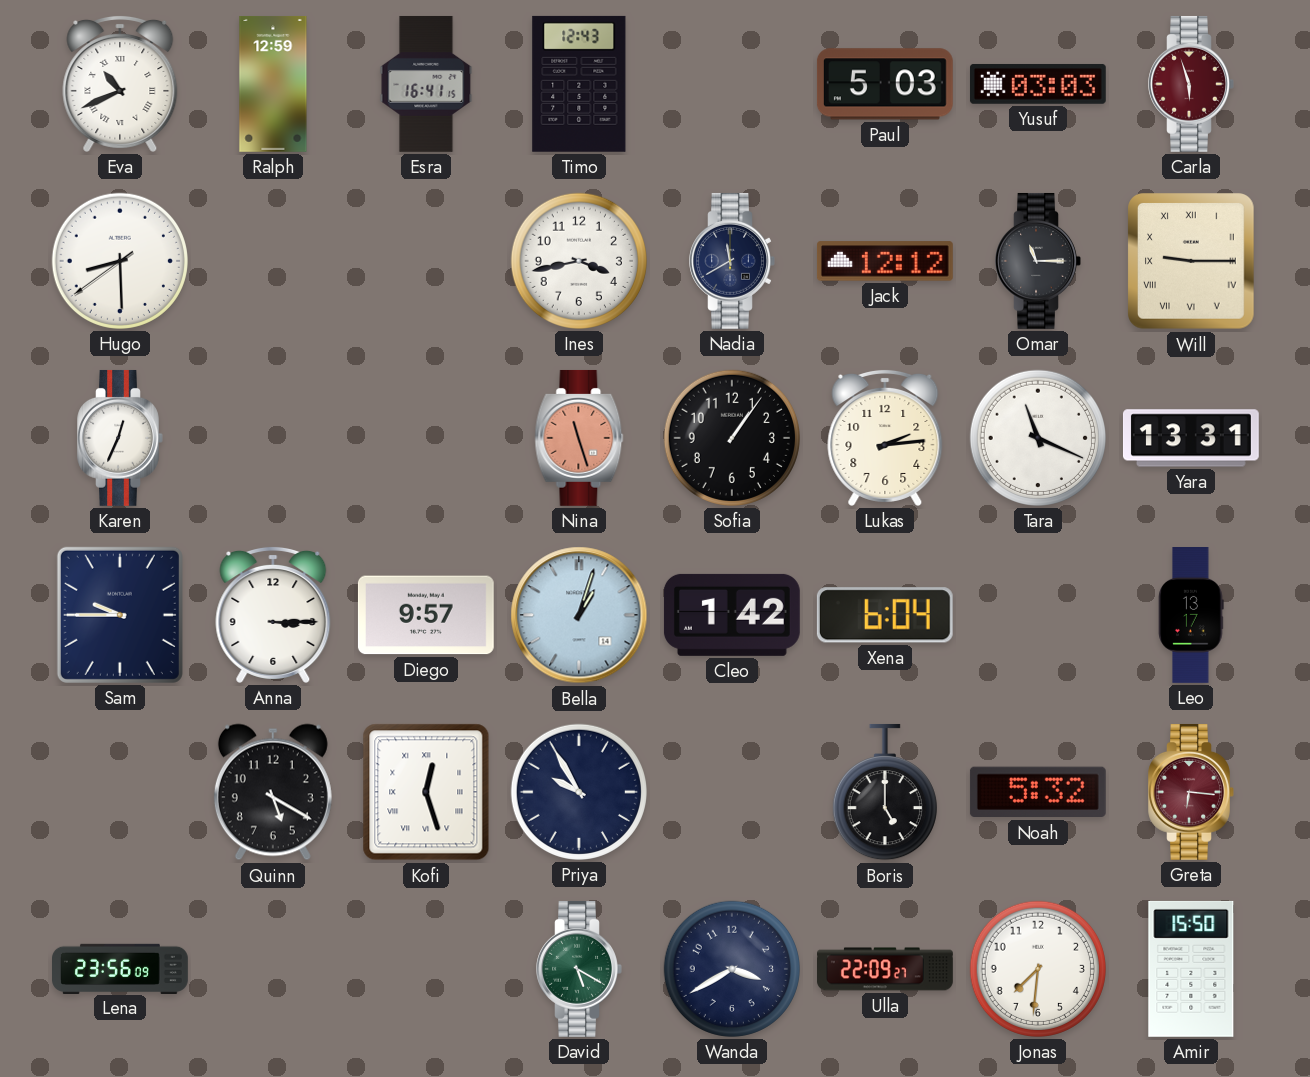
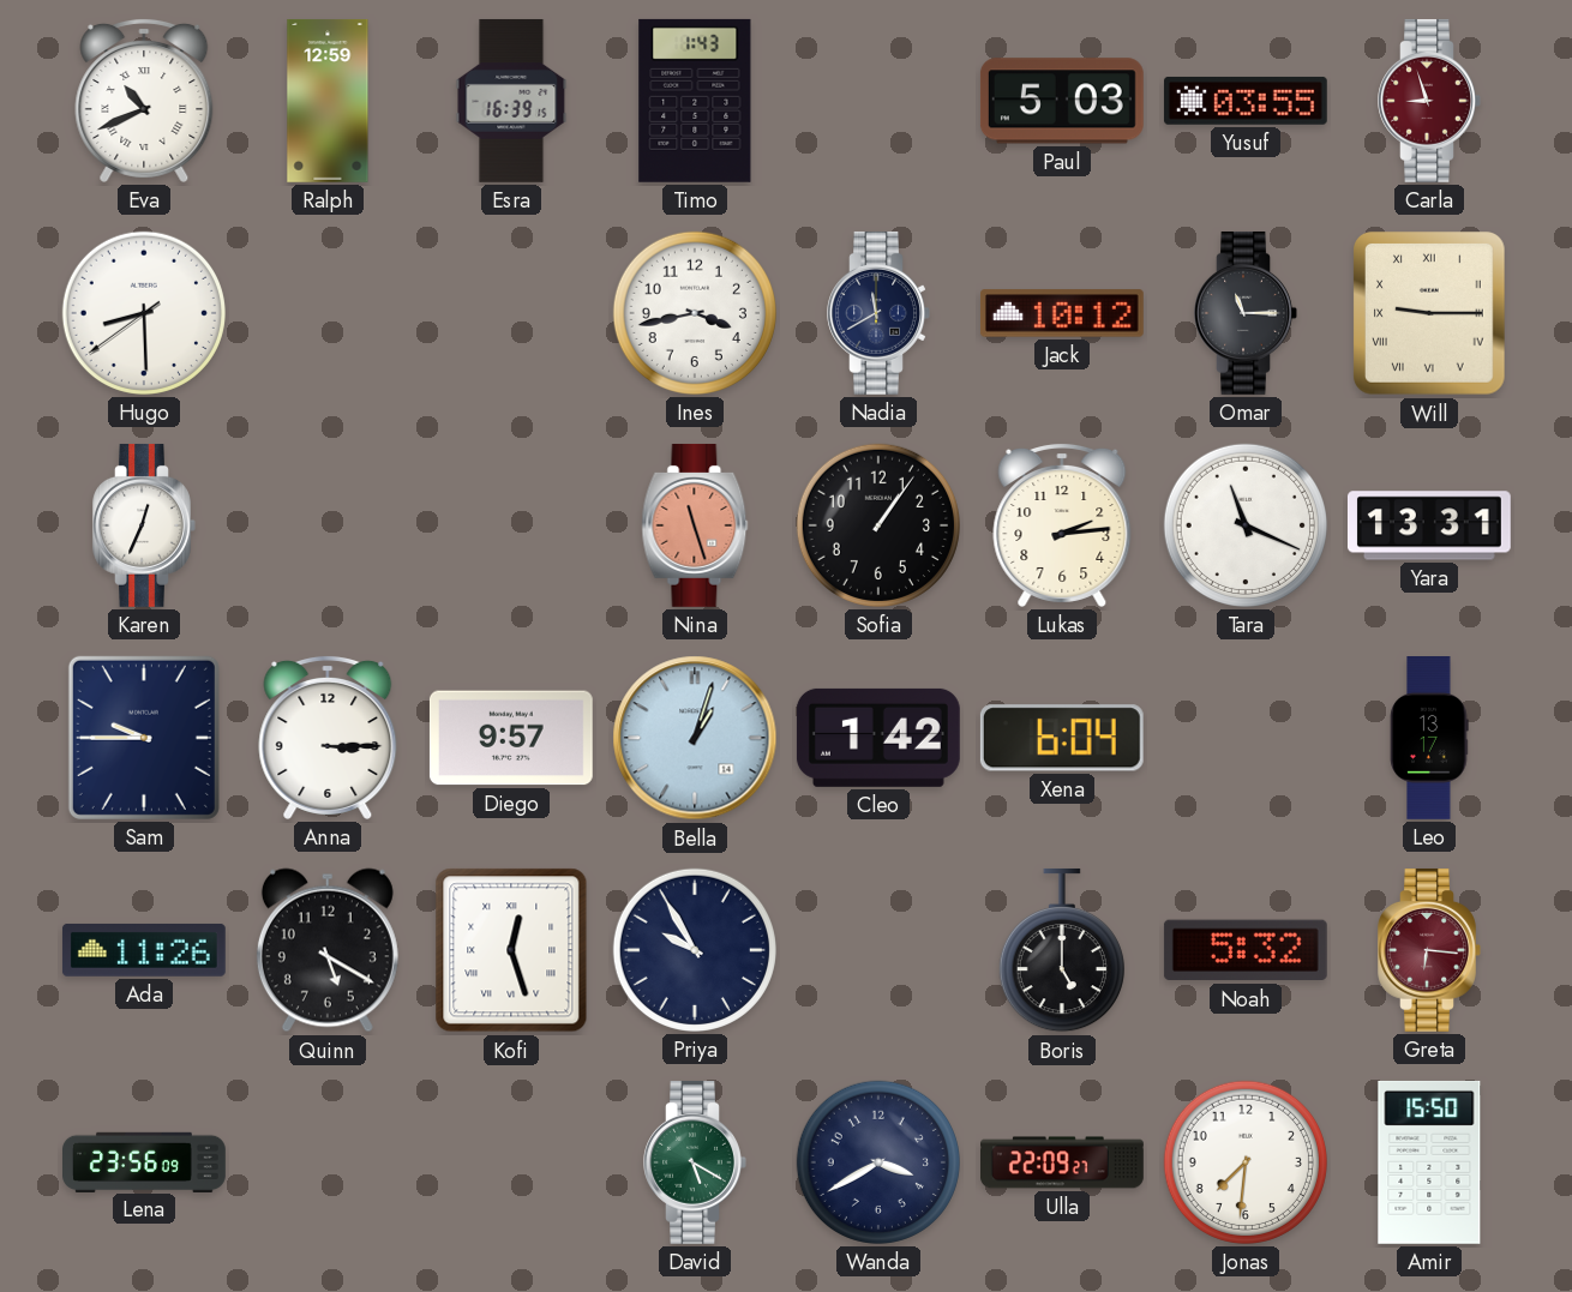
Esra: 16:41 -> 16:39
Timo: 12:43 -> 1:43
Yusuf: 03:03 -> 03:55
Carla: 5:57 -> 8:57
Jack: 12:12 -> 10:12
Ada: none -> 11:26
